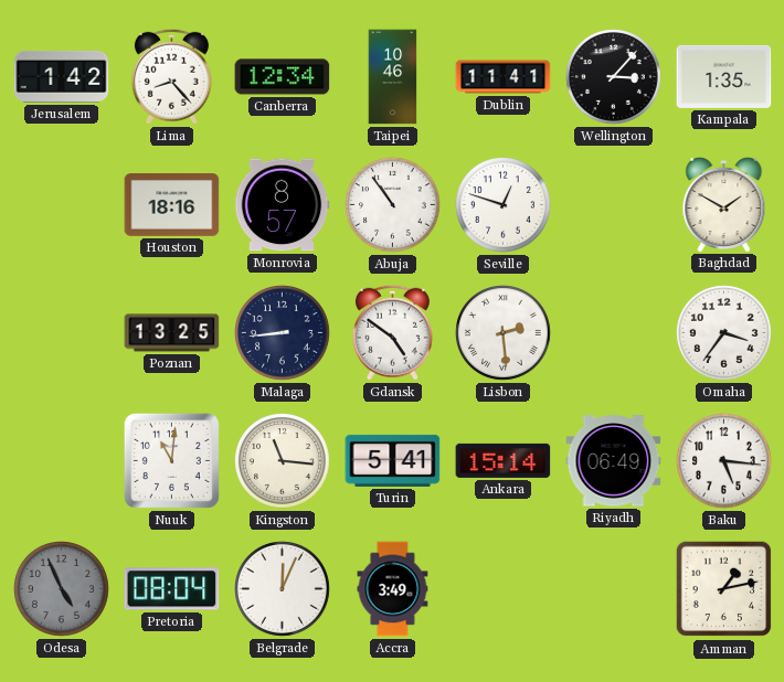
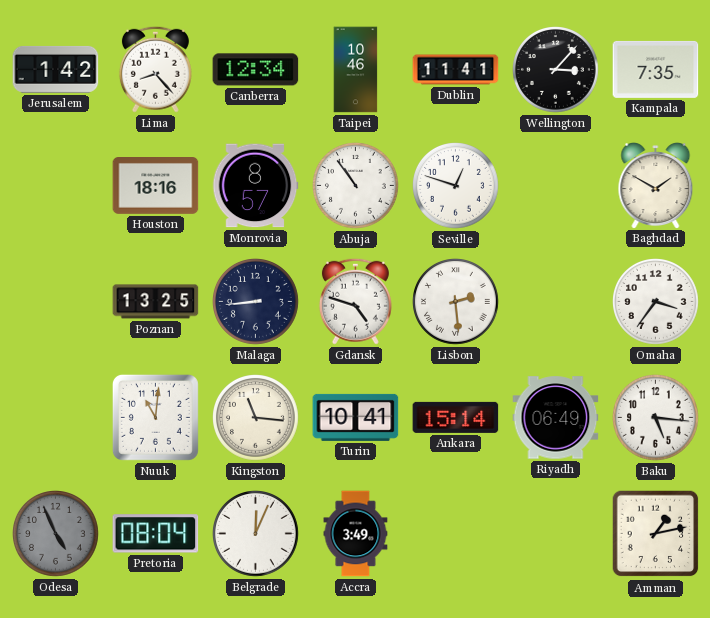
Kampala: 1:35 -> 7:35
Gdansk: 4:51 -> 4:48
Turin: 5:41 -> 10:41
